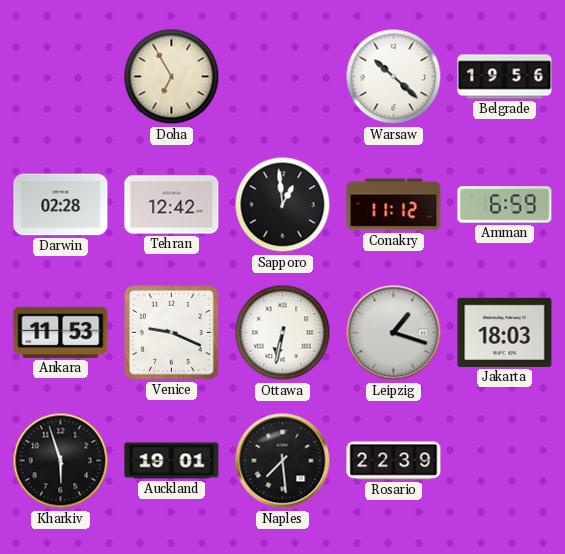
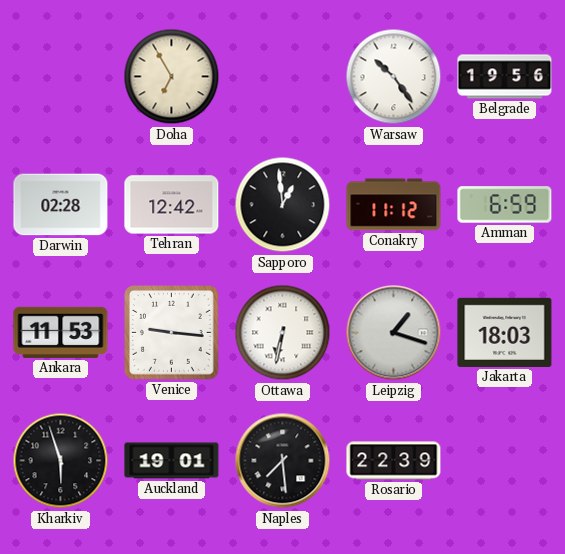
Warsaw: 10:22 -> 10:24
Venice: 9:19 -> 9:16
